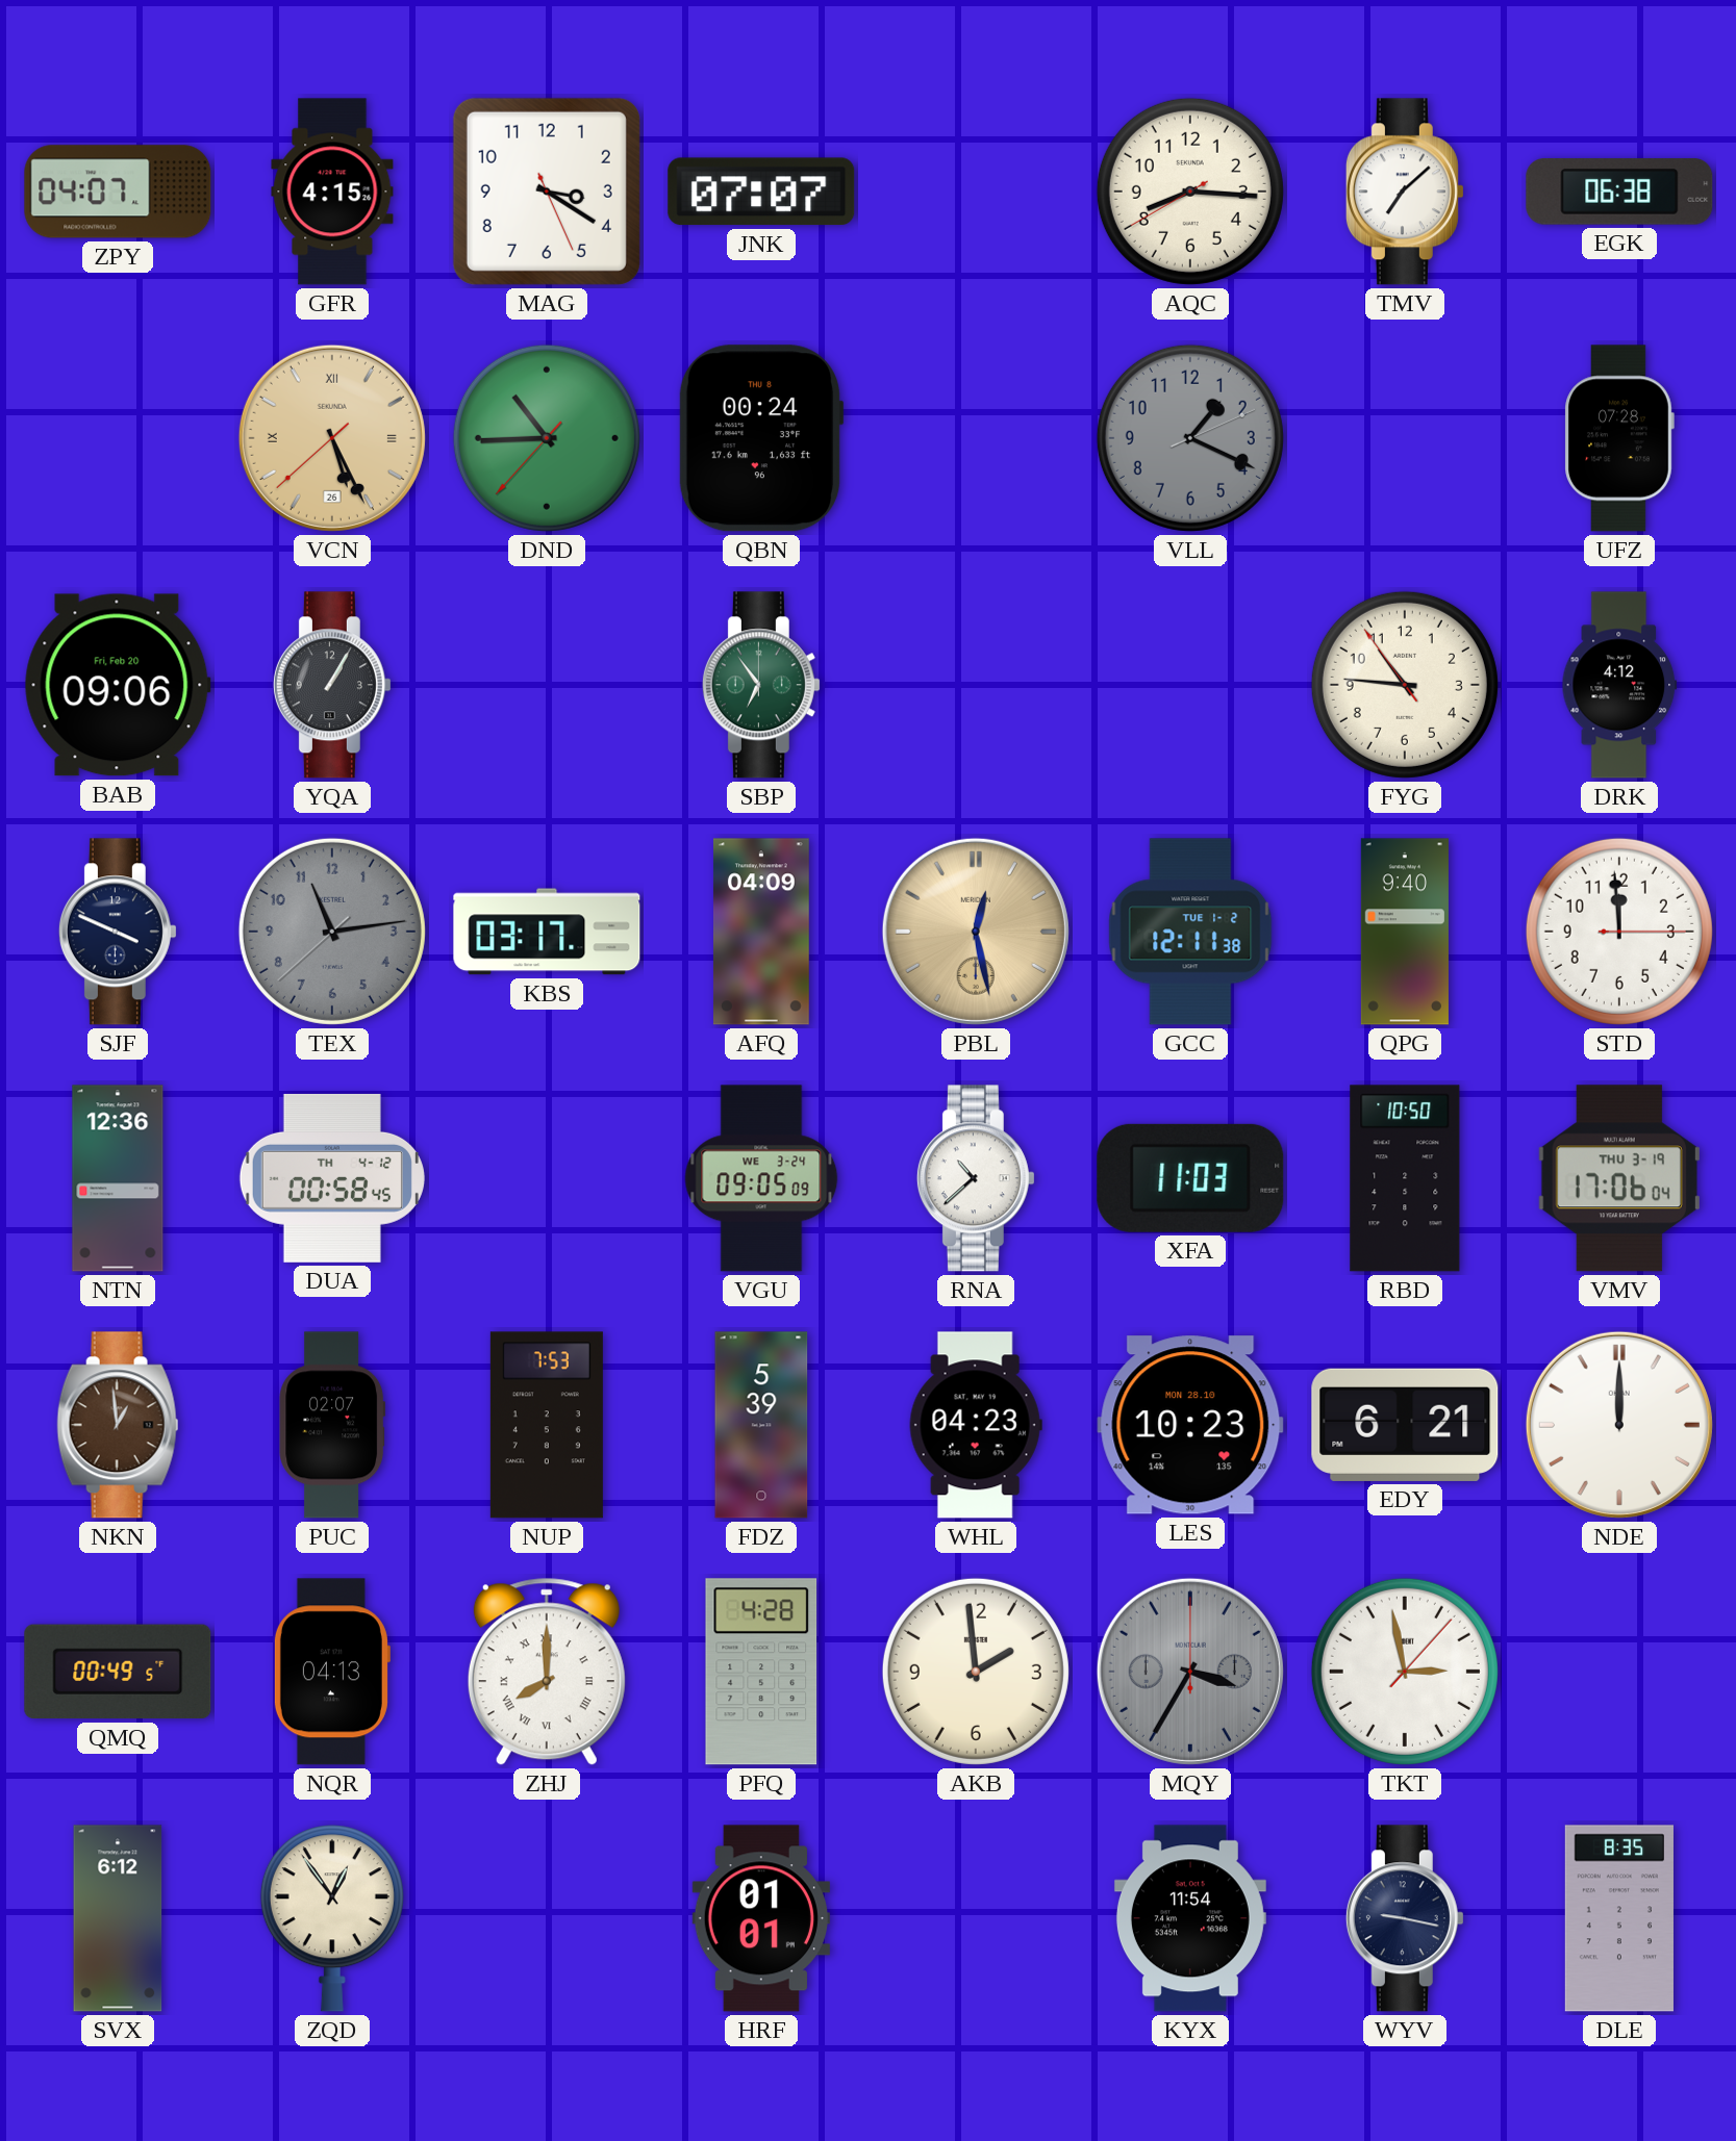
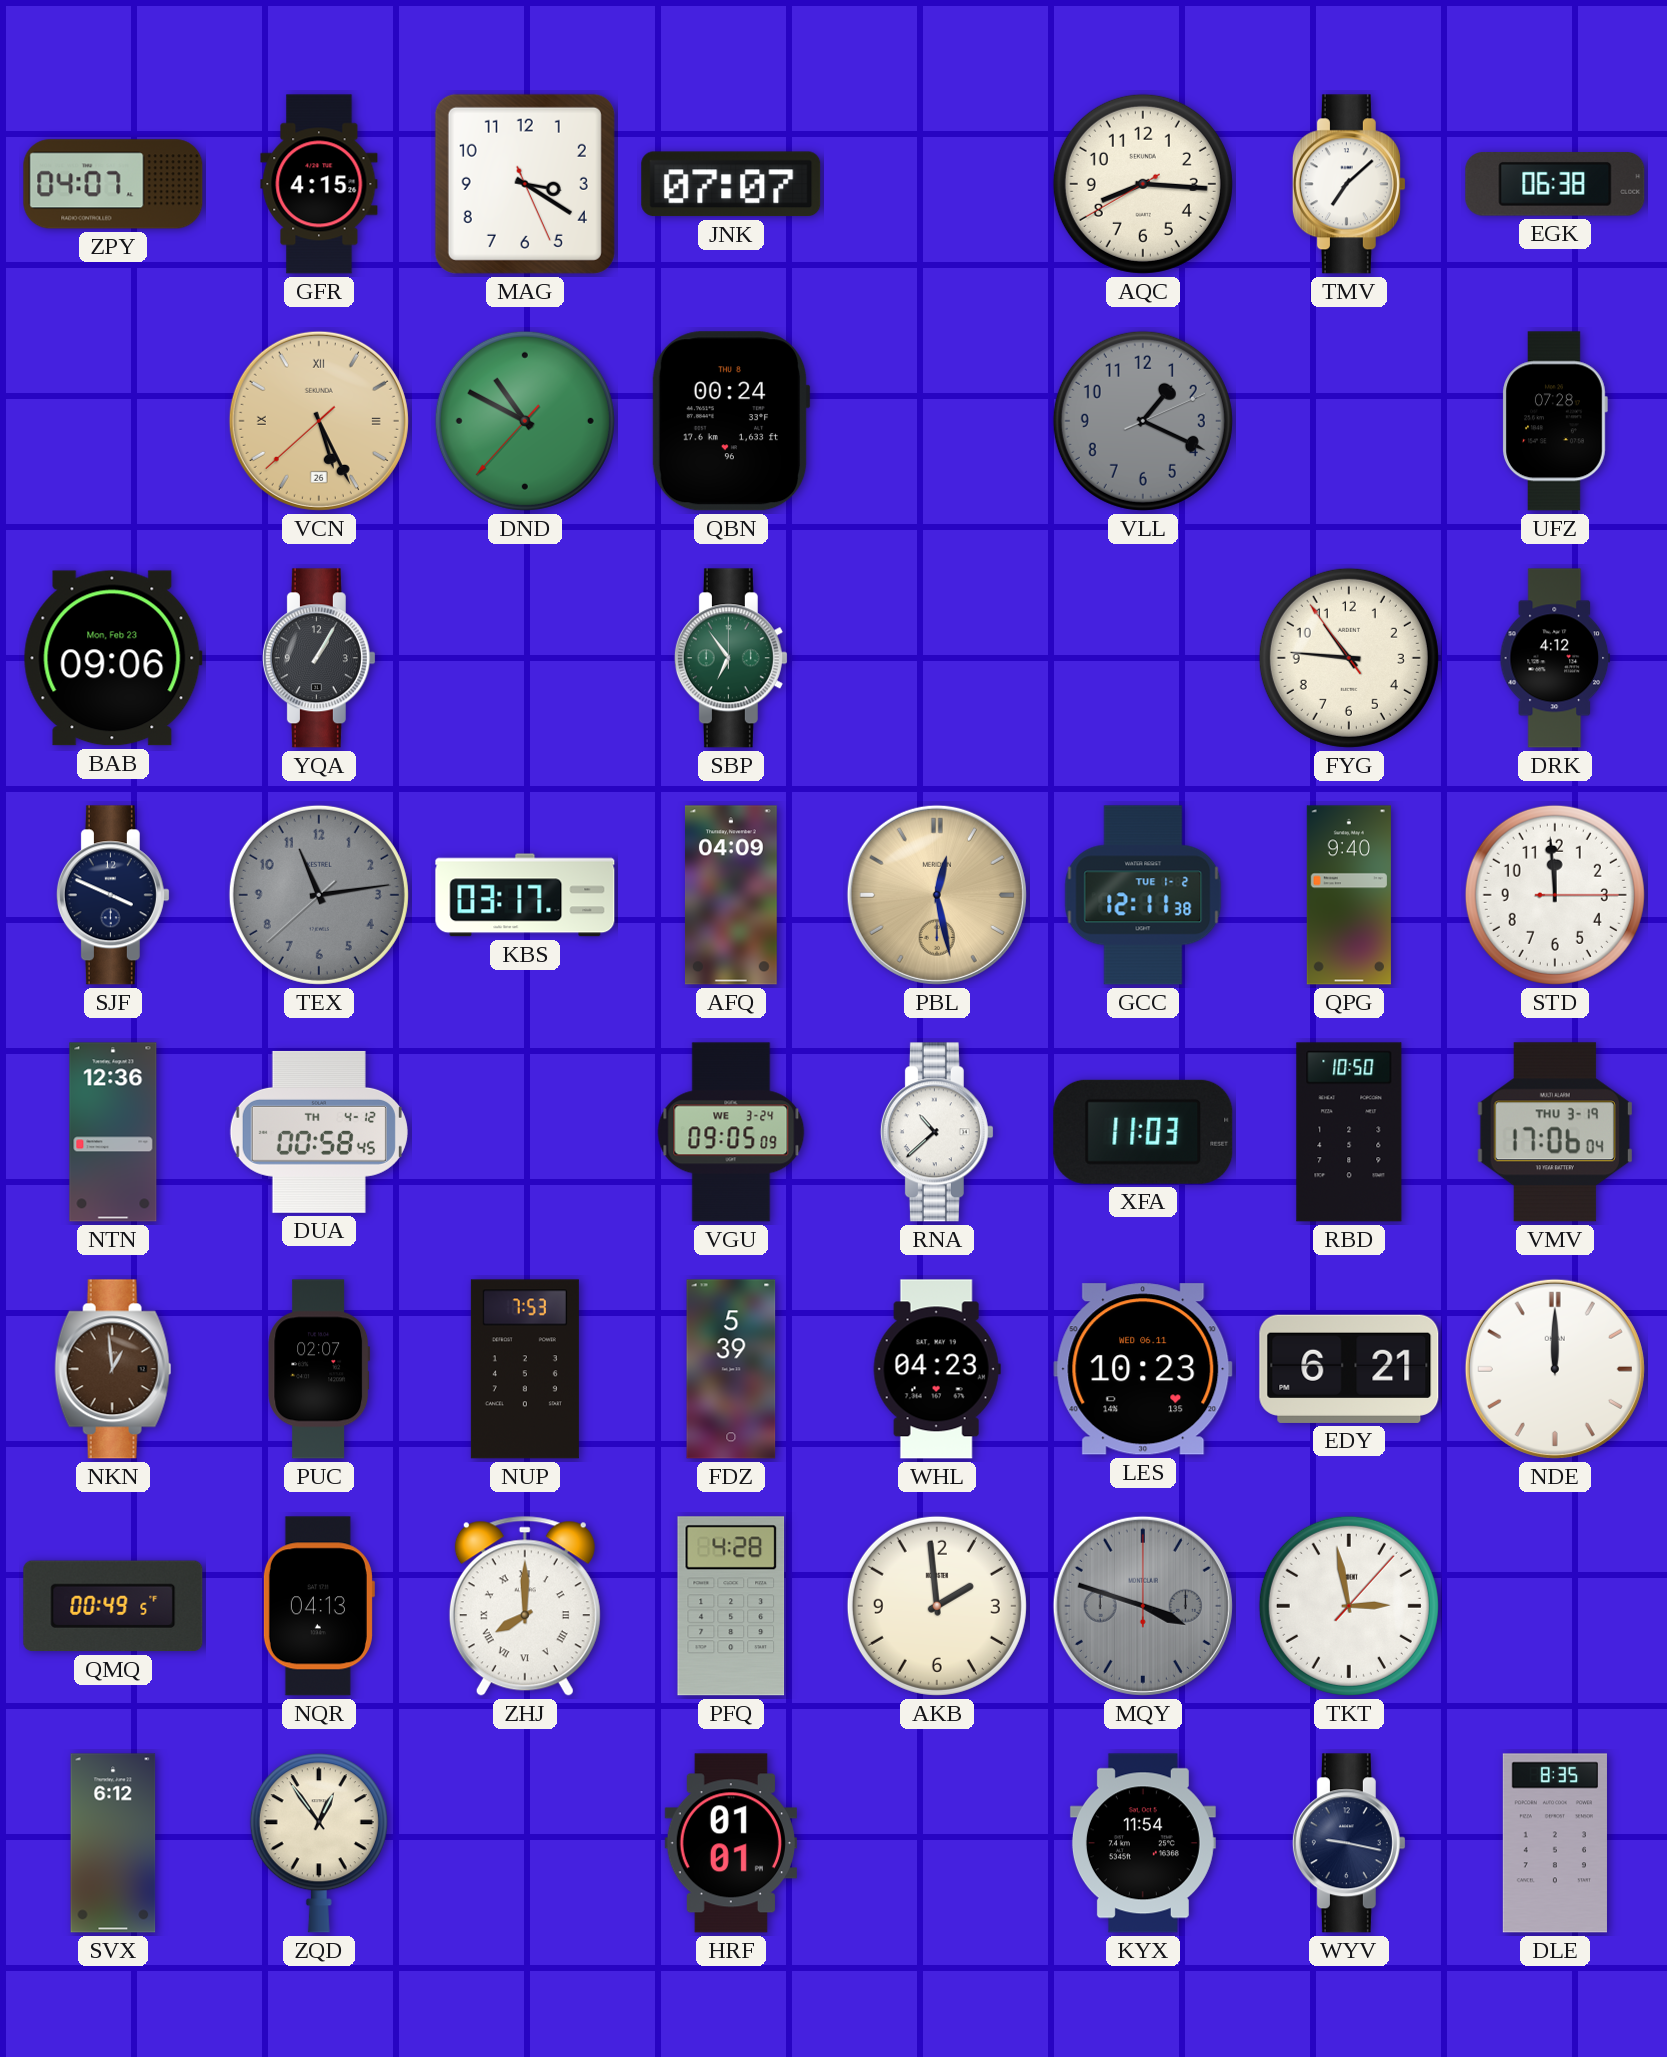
DND: 10:44 -> 10:49
BAB date: Fri, Feb 20 -> Mon, Feb 23
LES date: MON 28.10 -> WED 06.11
MQY: 3:35 -> 3:48
